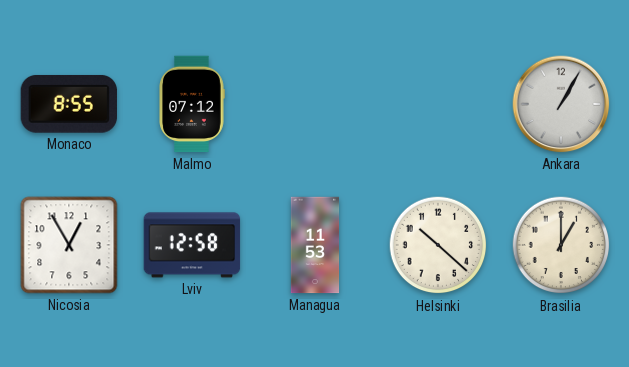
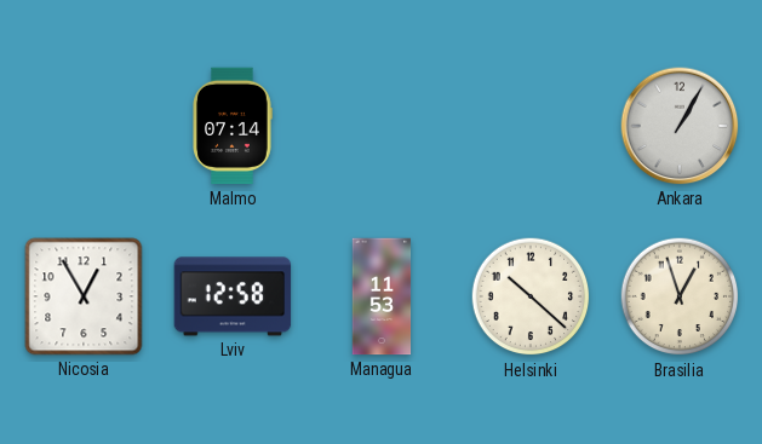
Monaco: 8:55 -> none
Malmo: 07:12 -> 07:14
Brasilia: 1:00 -> 12:57
